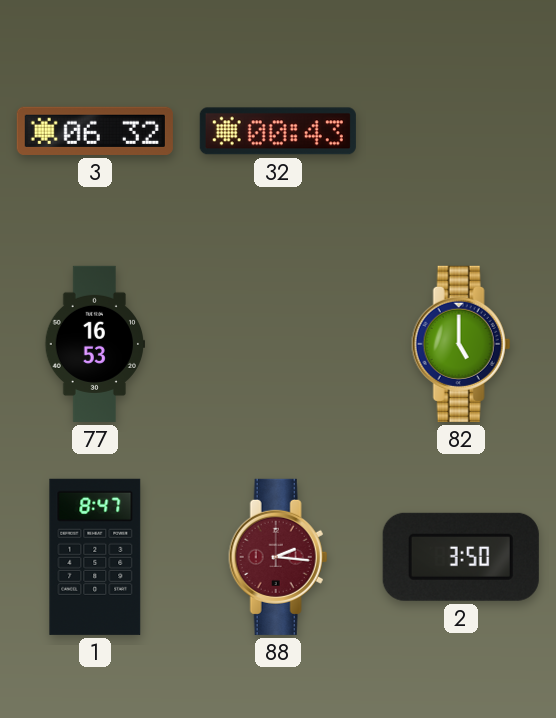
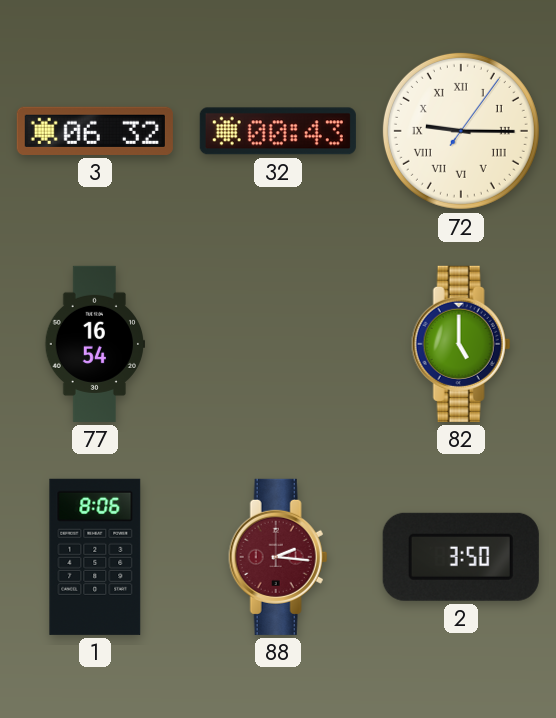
72: none -> 9:15
77: 16:53 -> 16:54
1: 8:47 -> 8:06
